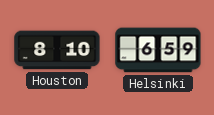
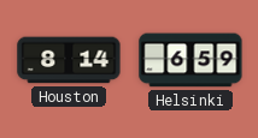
Houston: 8:10 -> 8:14
